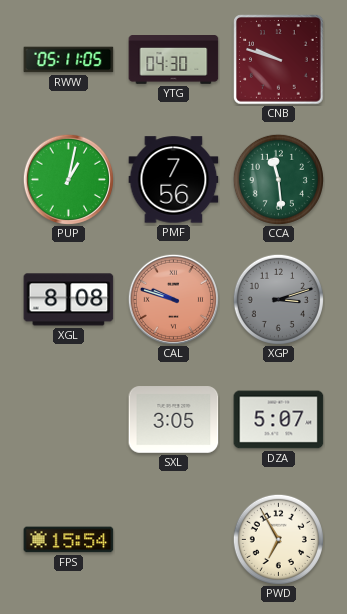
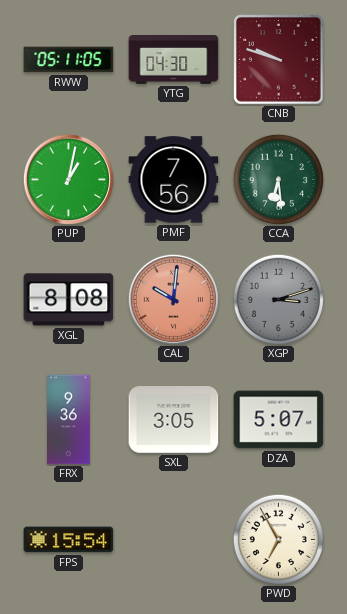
CCA: 11:29 -> 6:29
CAL: 9:48 -> 10:01
FRX: none -> 9:36
